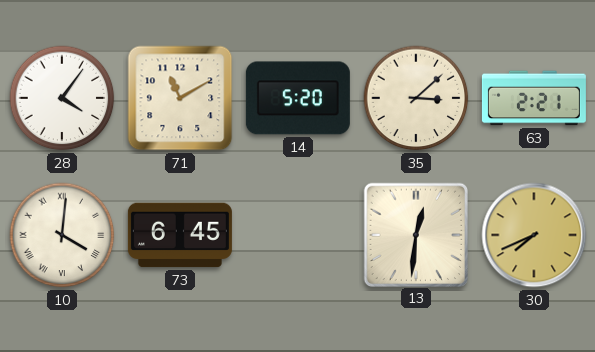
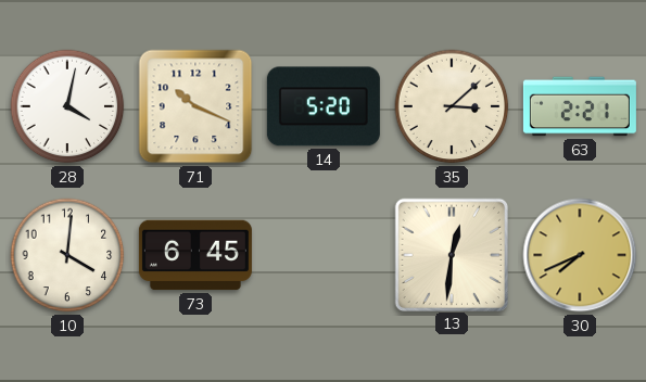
28: 4:06 -> 4:02
71: 11:10 -> 10:19
10 numerals: Roman -> Arabic
